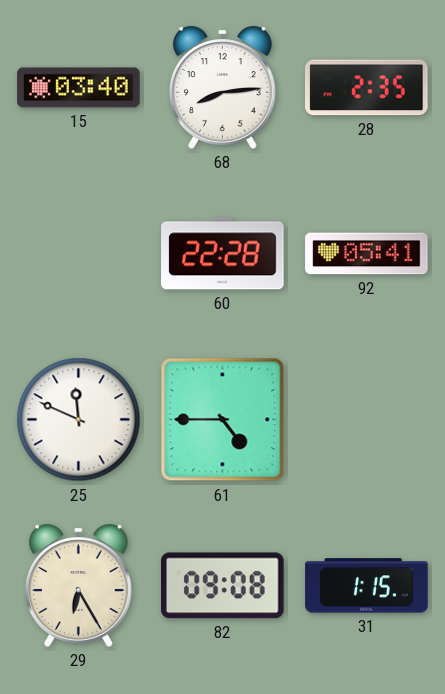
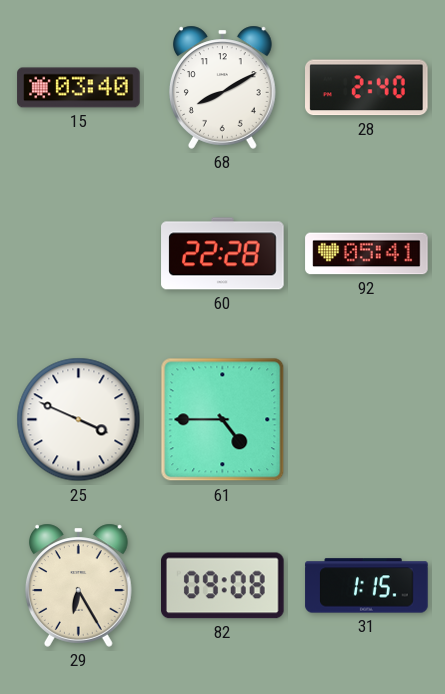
68: 8:14 -> 8:10
28: 2:35 -> 2:40
25: 11:49 -> 3:49
